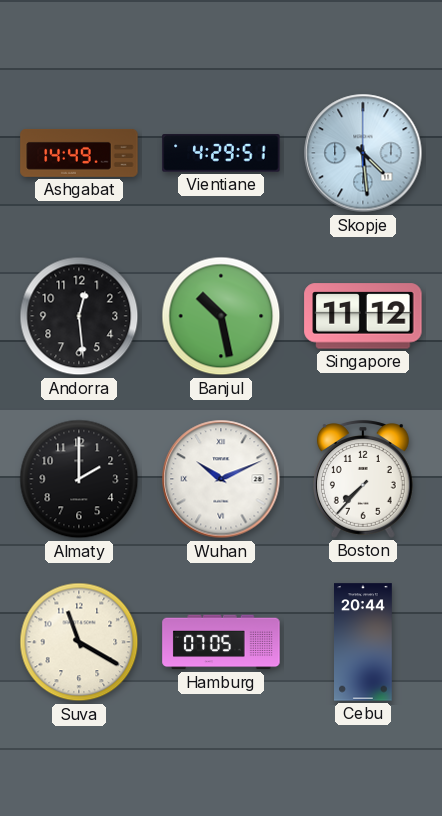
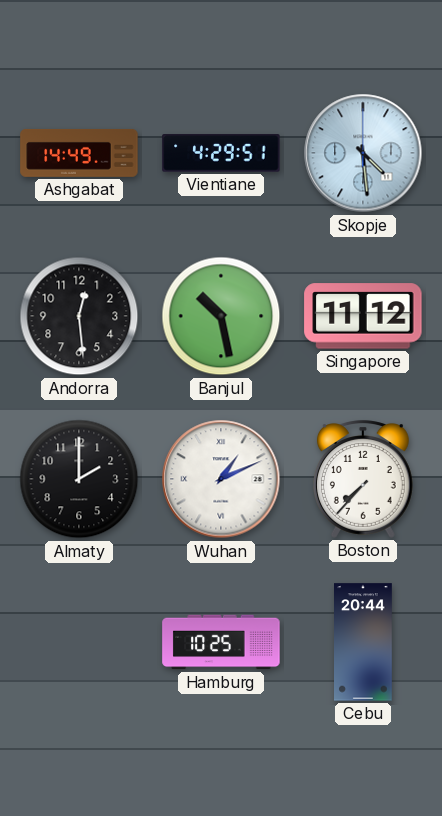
Wuhan: 10:11 -> 1:11
Suva: 11:20 -> none
Hamburg: 07:05 -> 10:25
